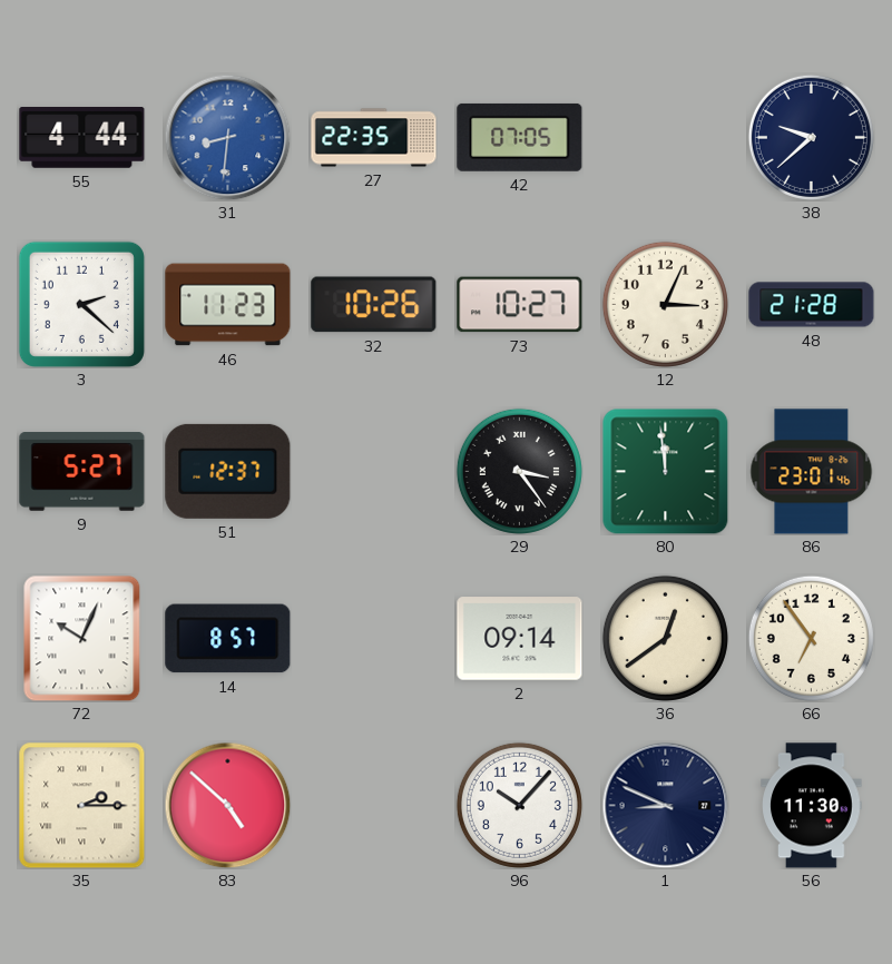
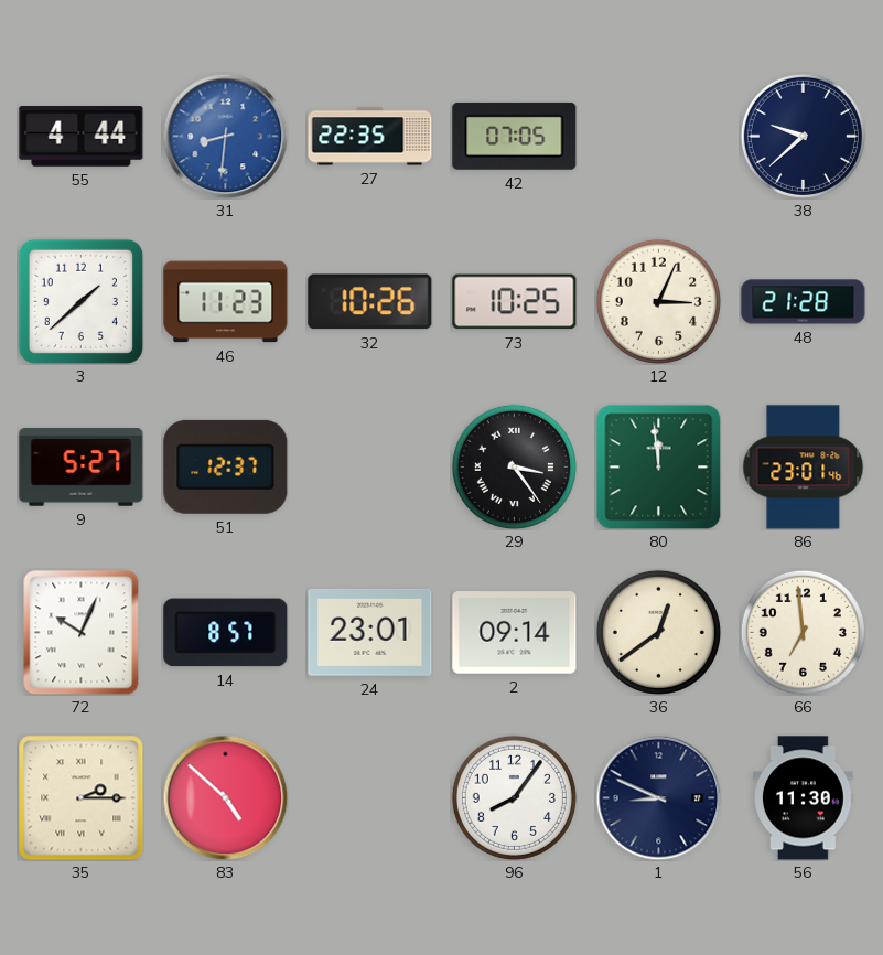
3: 2:22 -> 1:38
73: 10:27 -> 10:25
24: none -> 23:01
66: 6:54 -> 6:59
96: 10:07 -> 8:06
